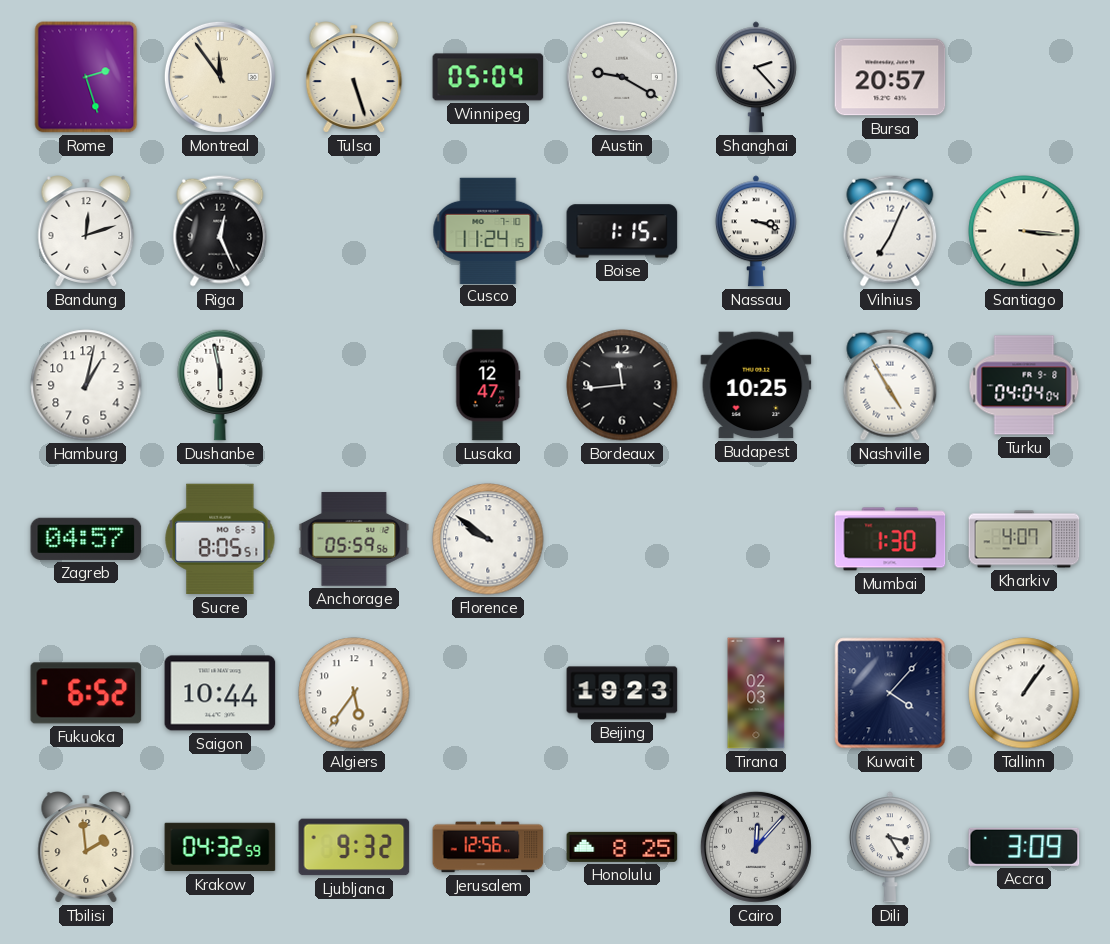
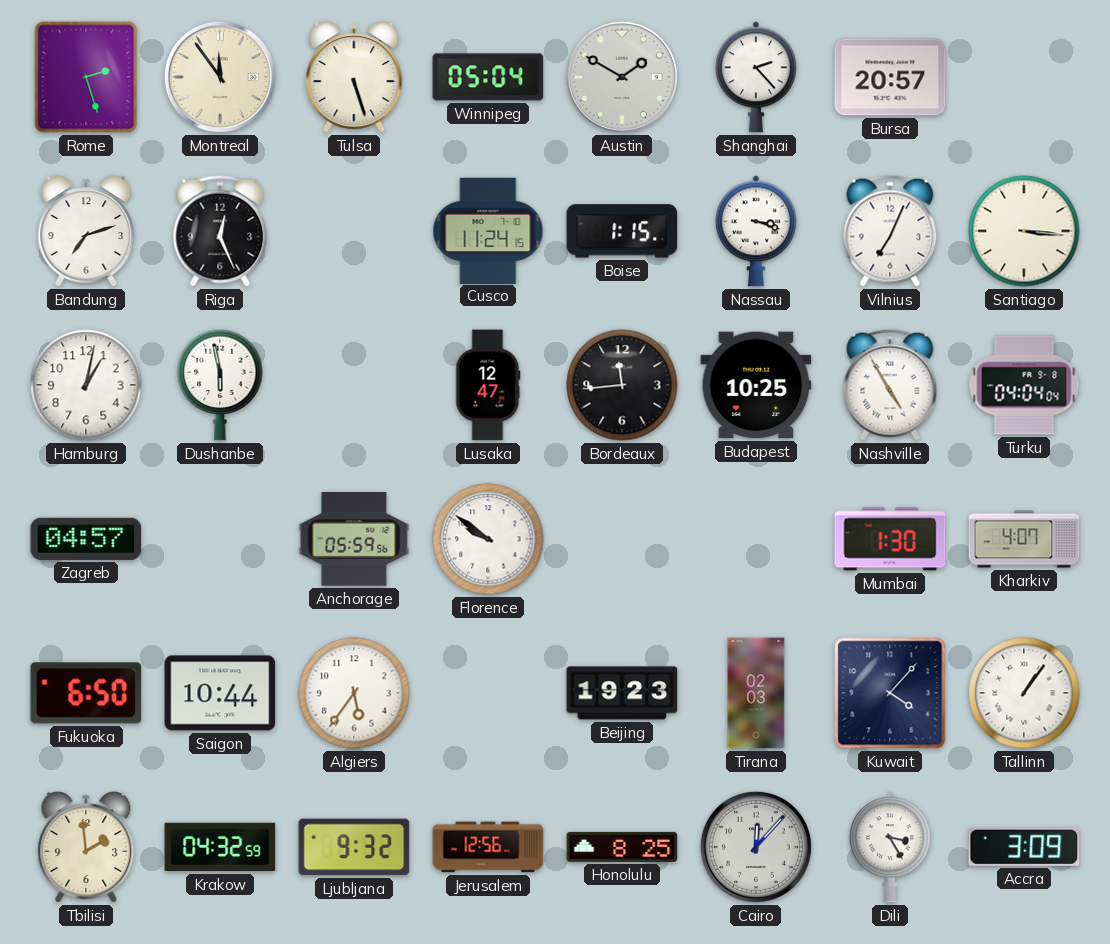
Austin: 9:20 -> 1:50
Bandung: 12:12 -> 7:12
Sucre: 8:05 -> none
Fukuoka: 6:52 -> 6:50
